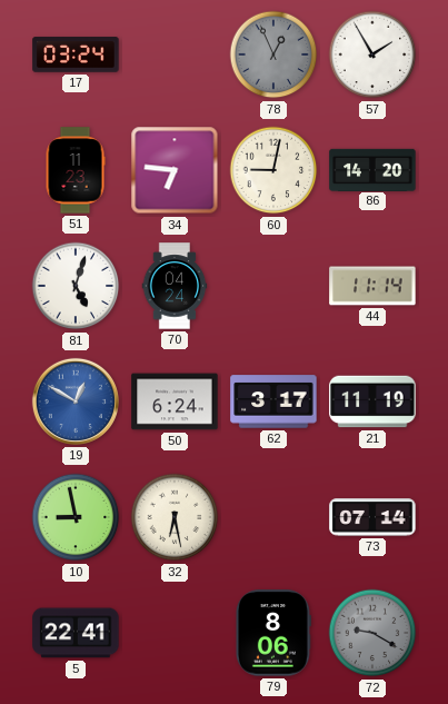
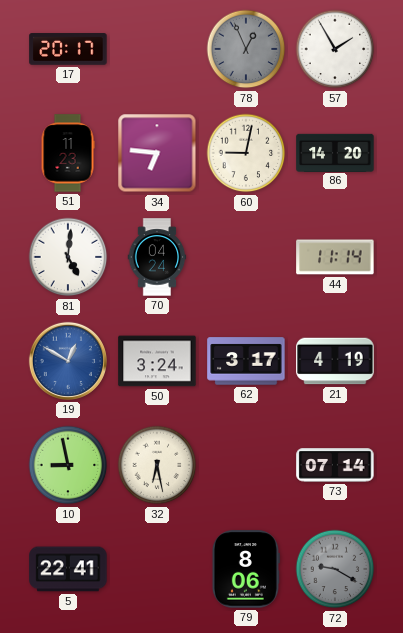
17: 03:24 -> 20:17
81: 5:03 -> 5:01
50: 6:24 -> 3:24
21: 11:19 -> 4:19
